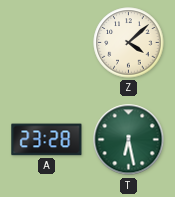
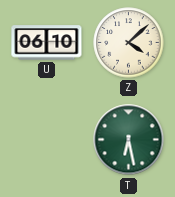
U: none -> 06:10
A: 23:28 -> none
